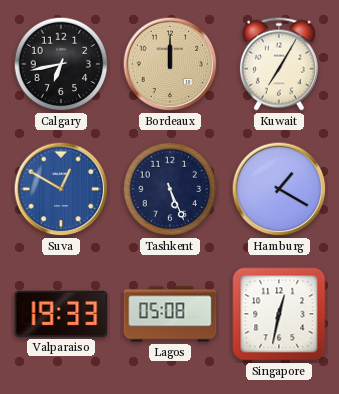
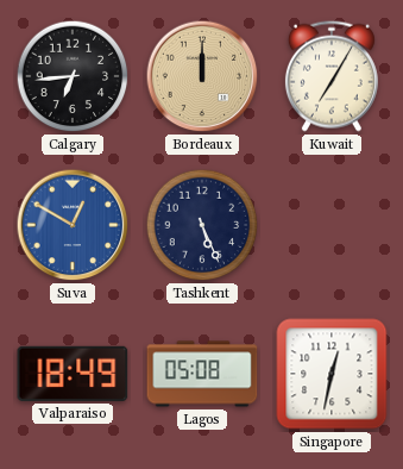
Calgary: 6:43 -> 6:44
Hamburg: 1:20 -> none
Valparaiso: 19:33 -> 18:49
